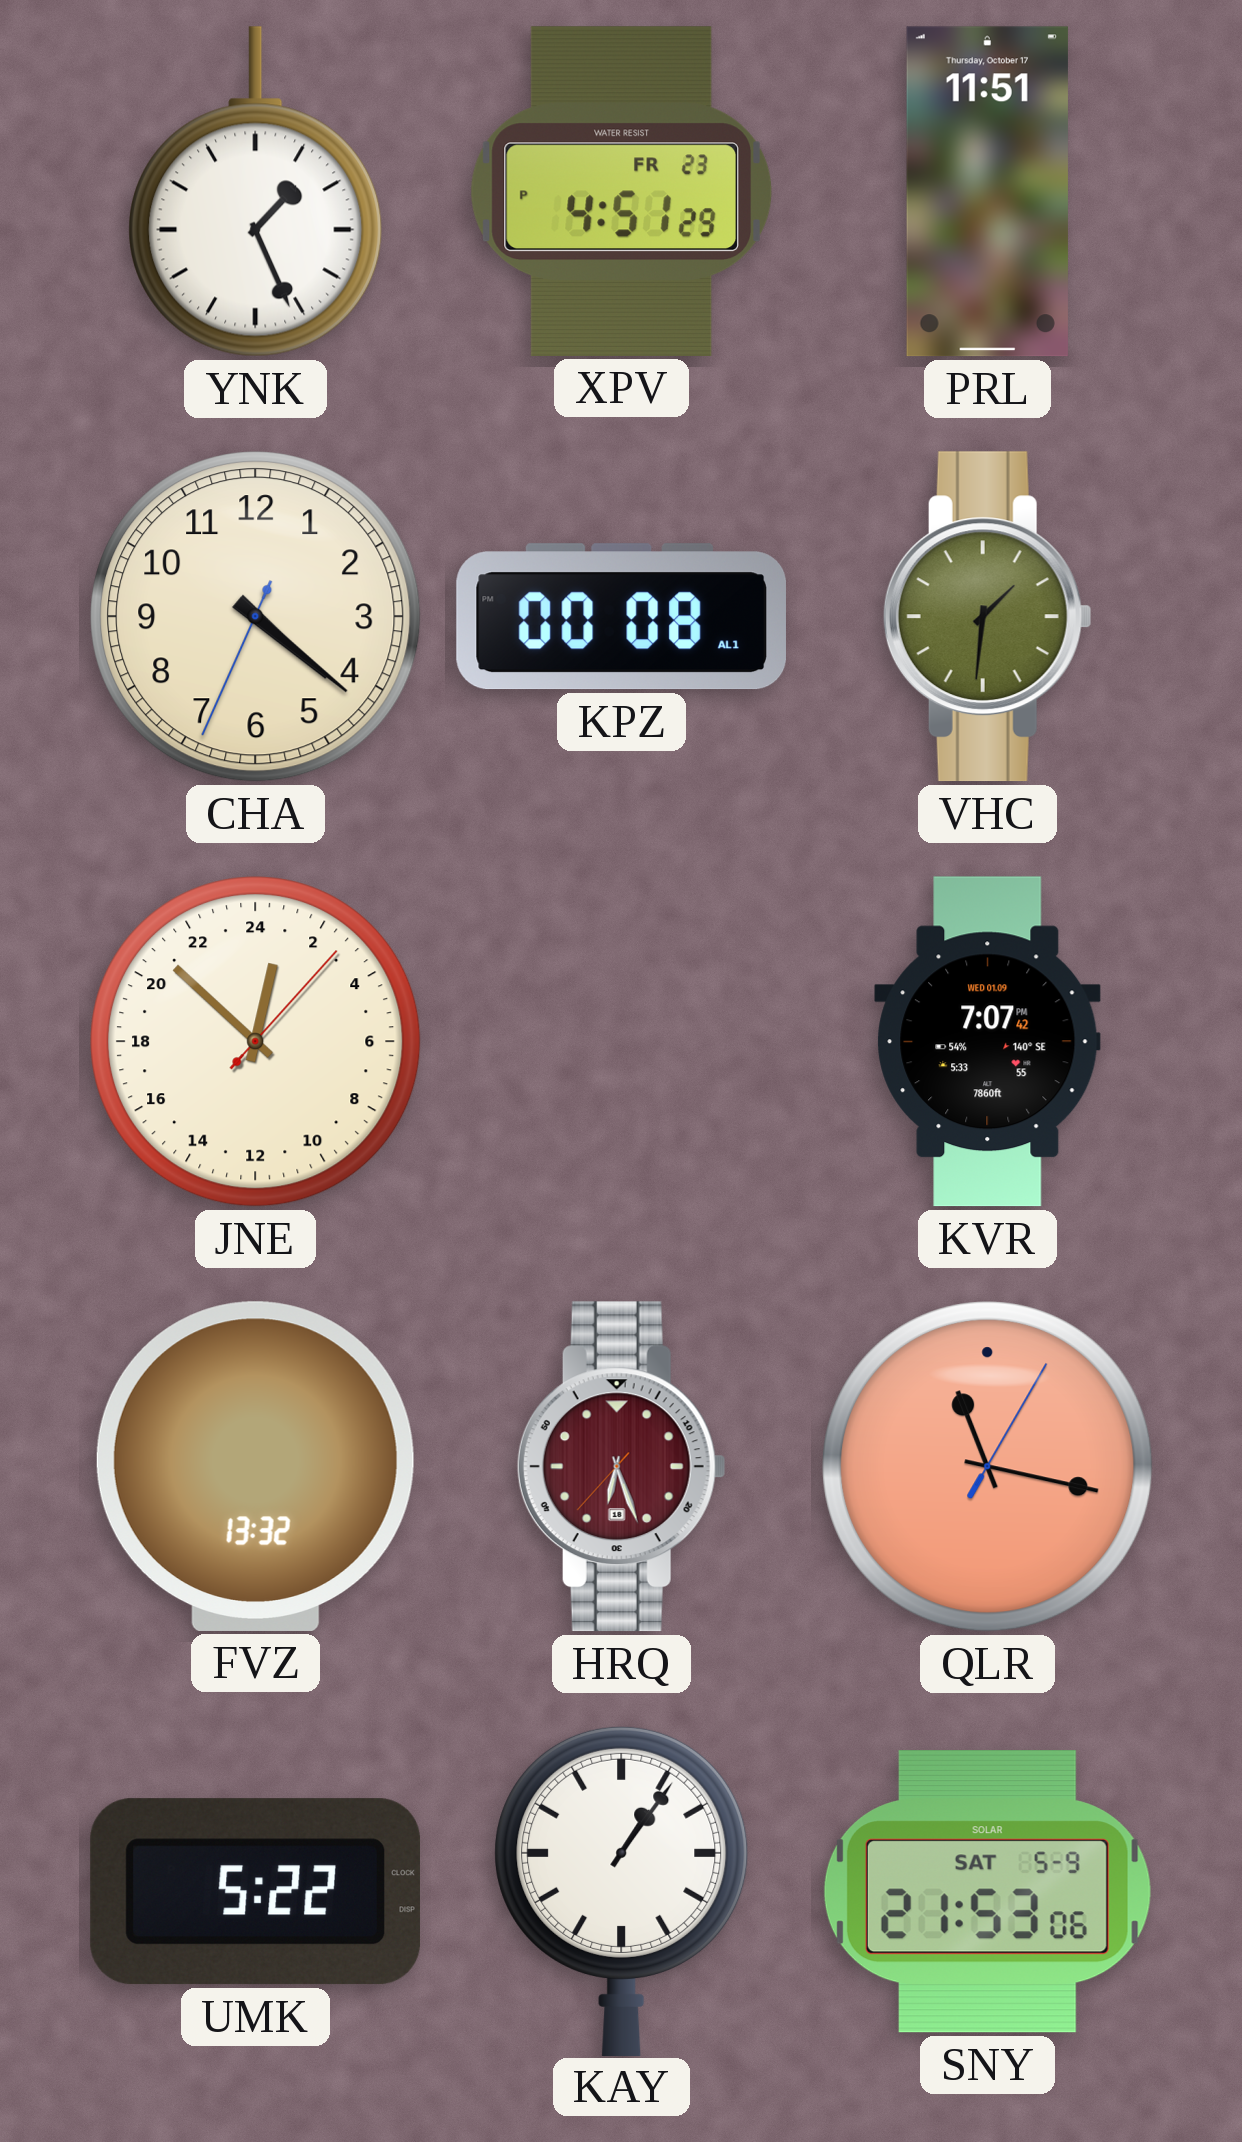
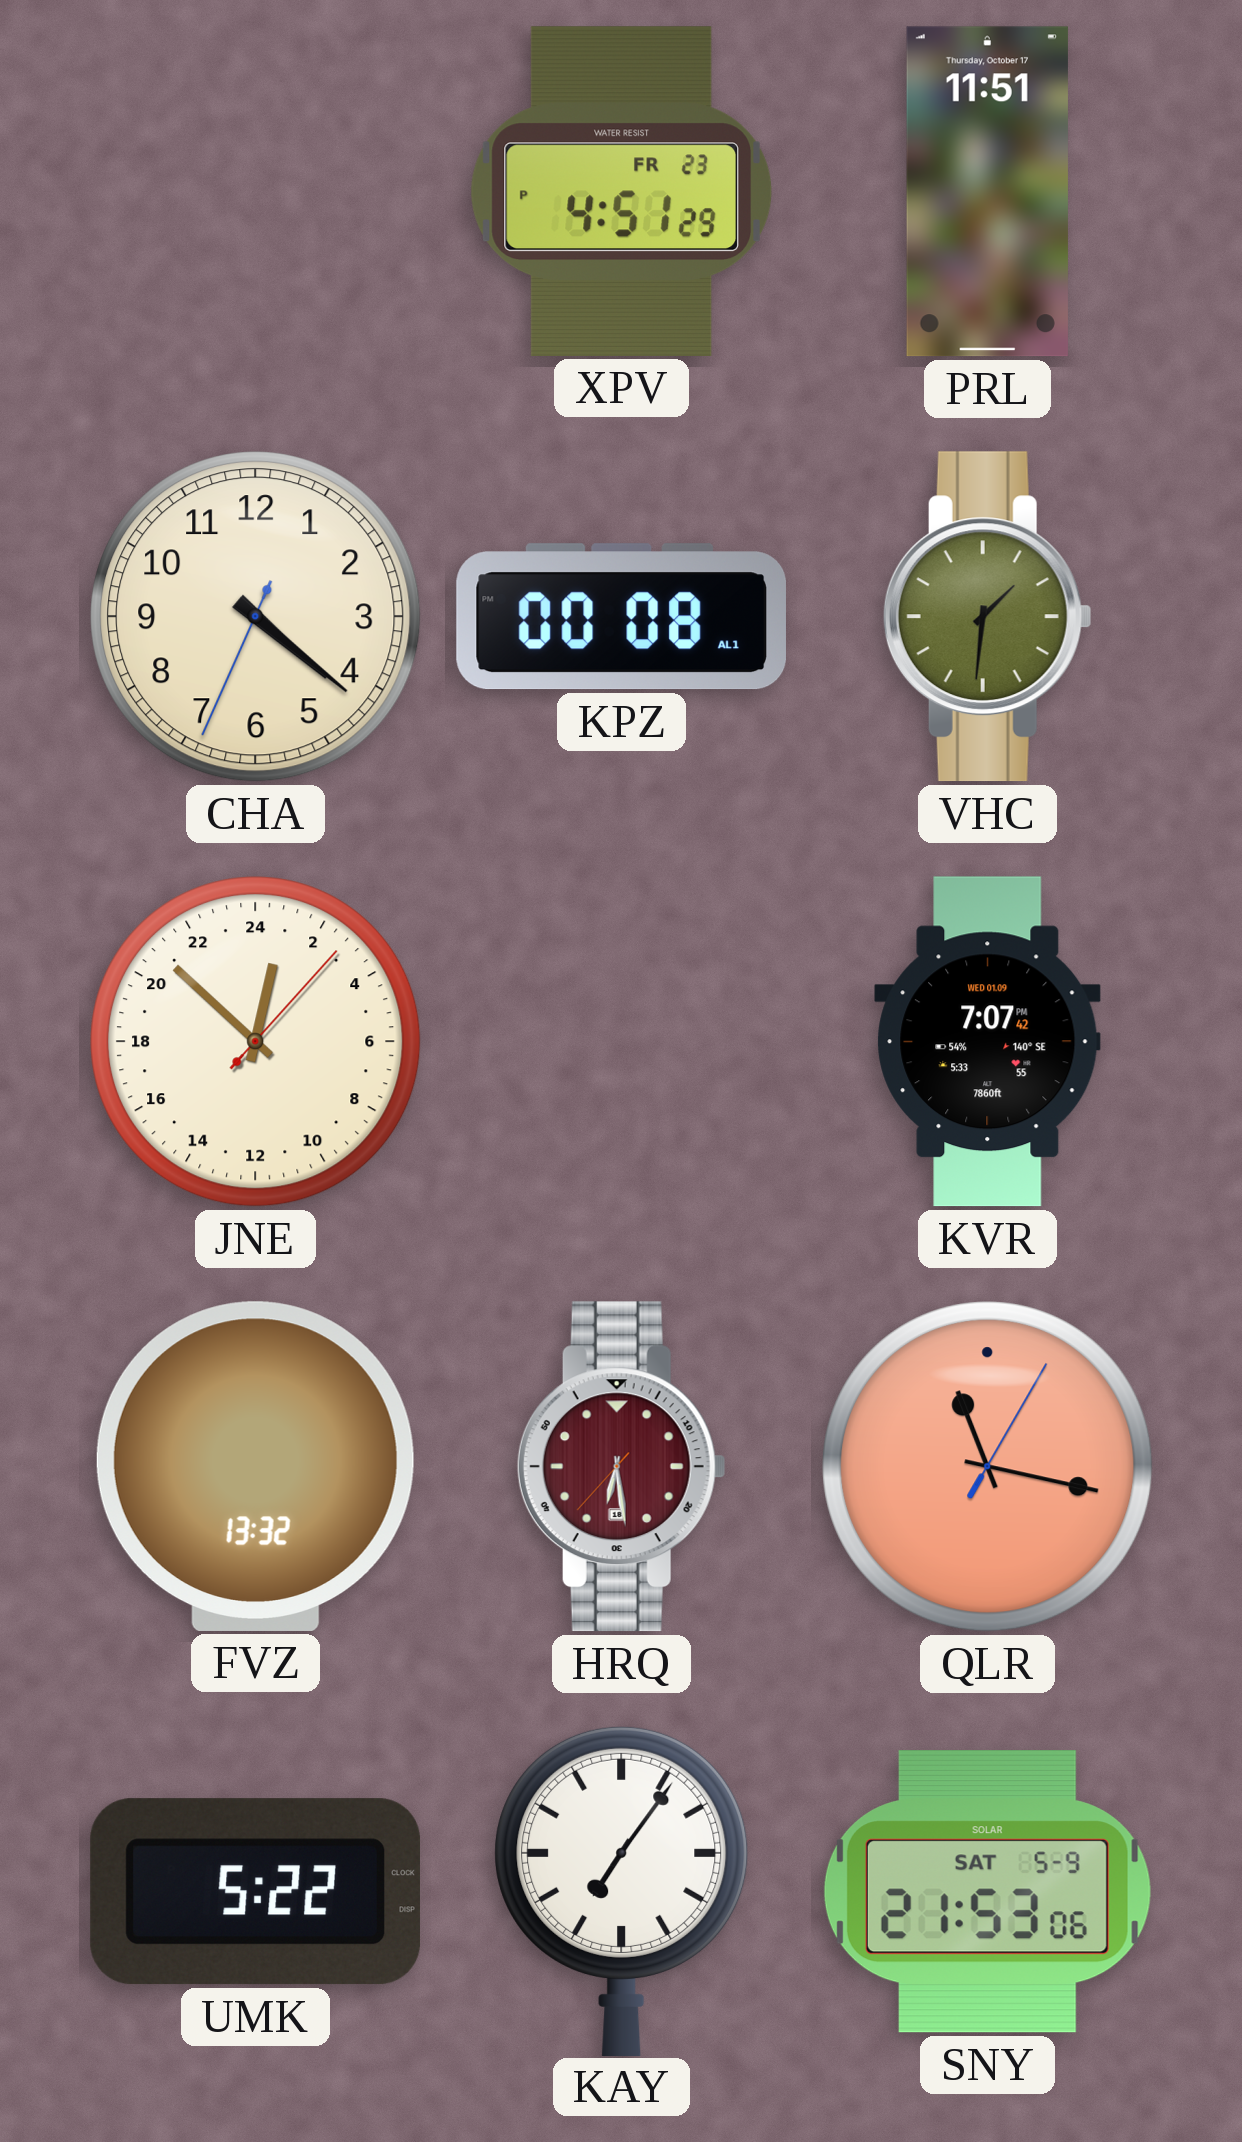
YNK: 1:26 -> none
HRQ: 6:26 -> 6:28
KAY: 1:06 -> 7:06
